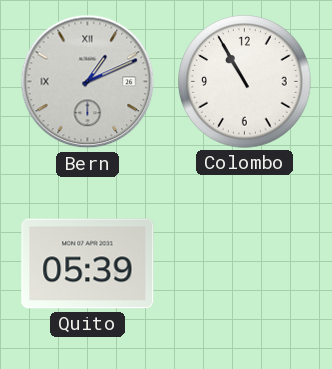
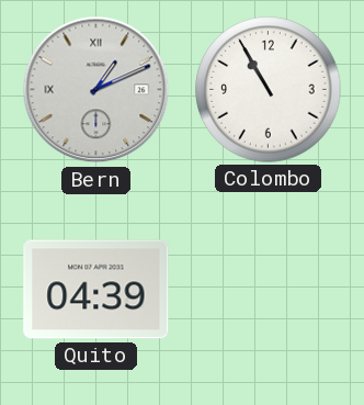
Quito: 05:39 -> 04:39
